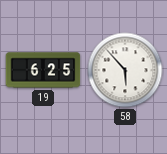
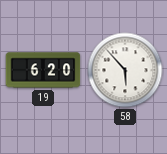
19: 6:25 -> 6:20
